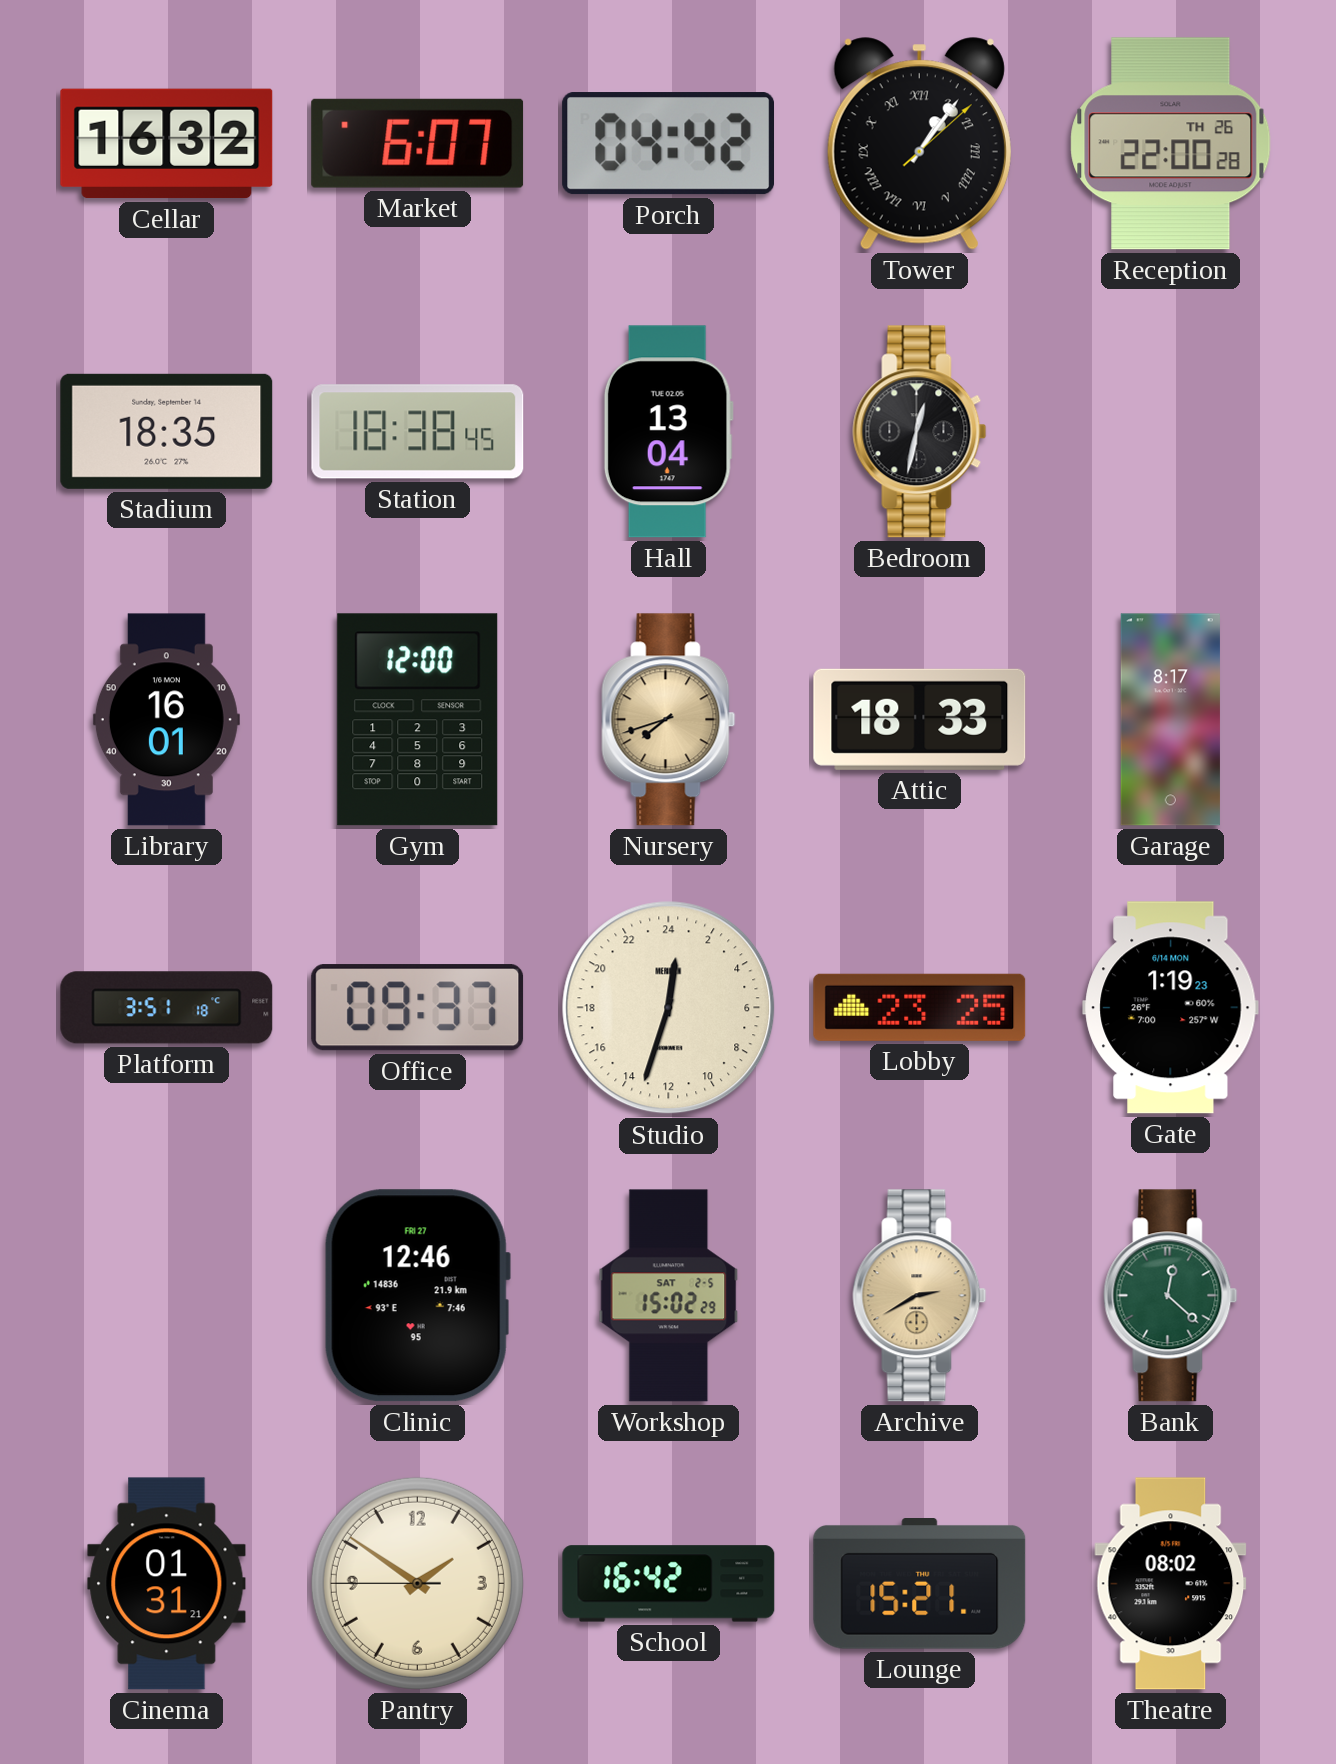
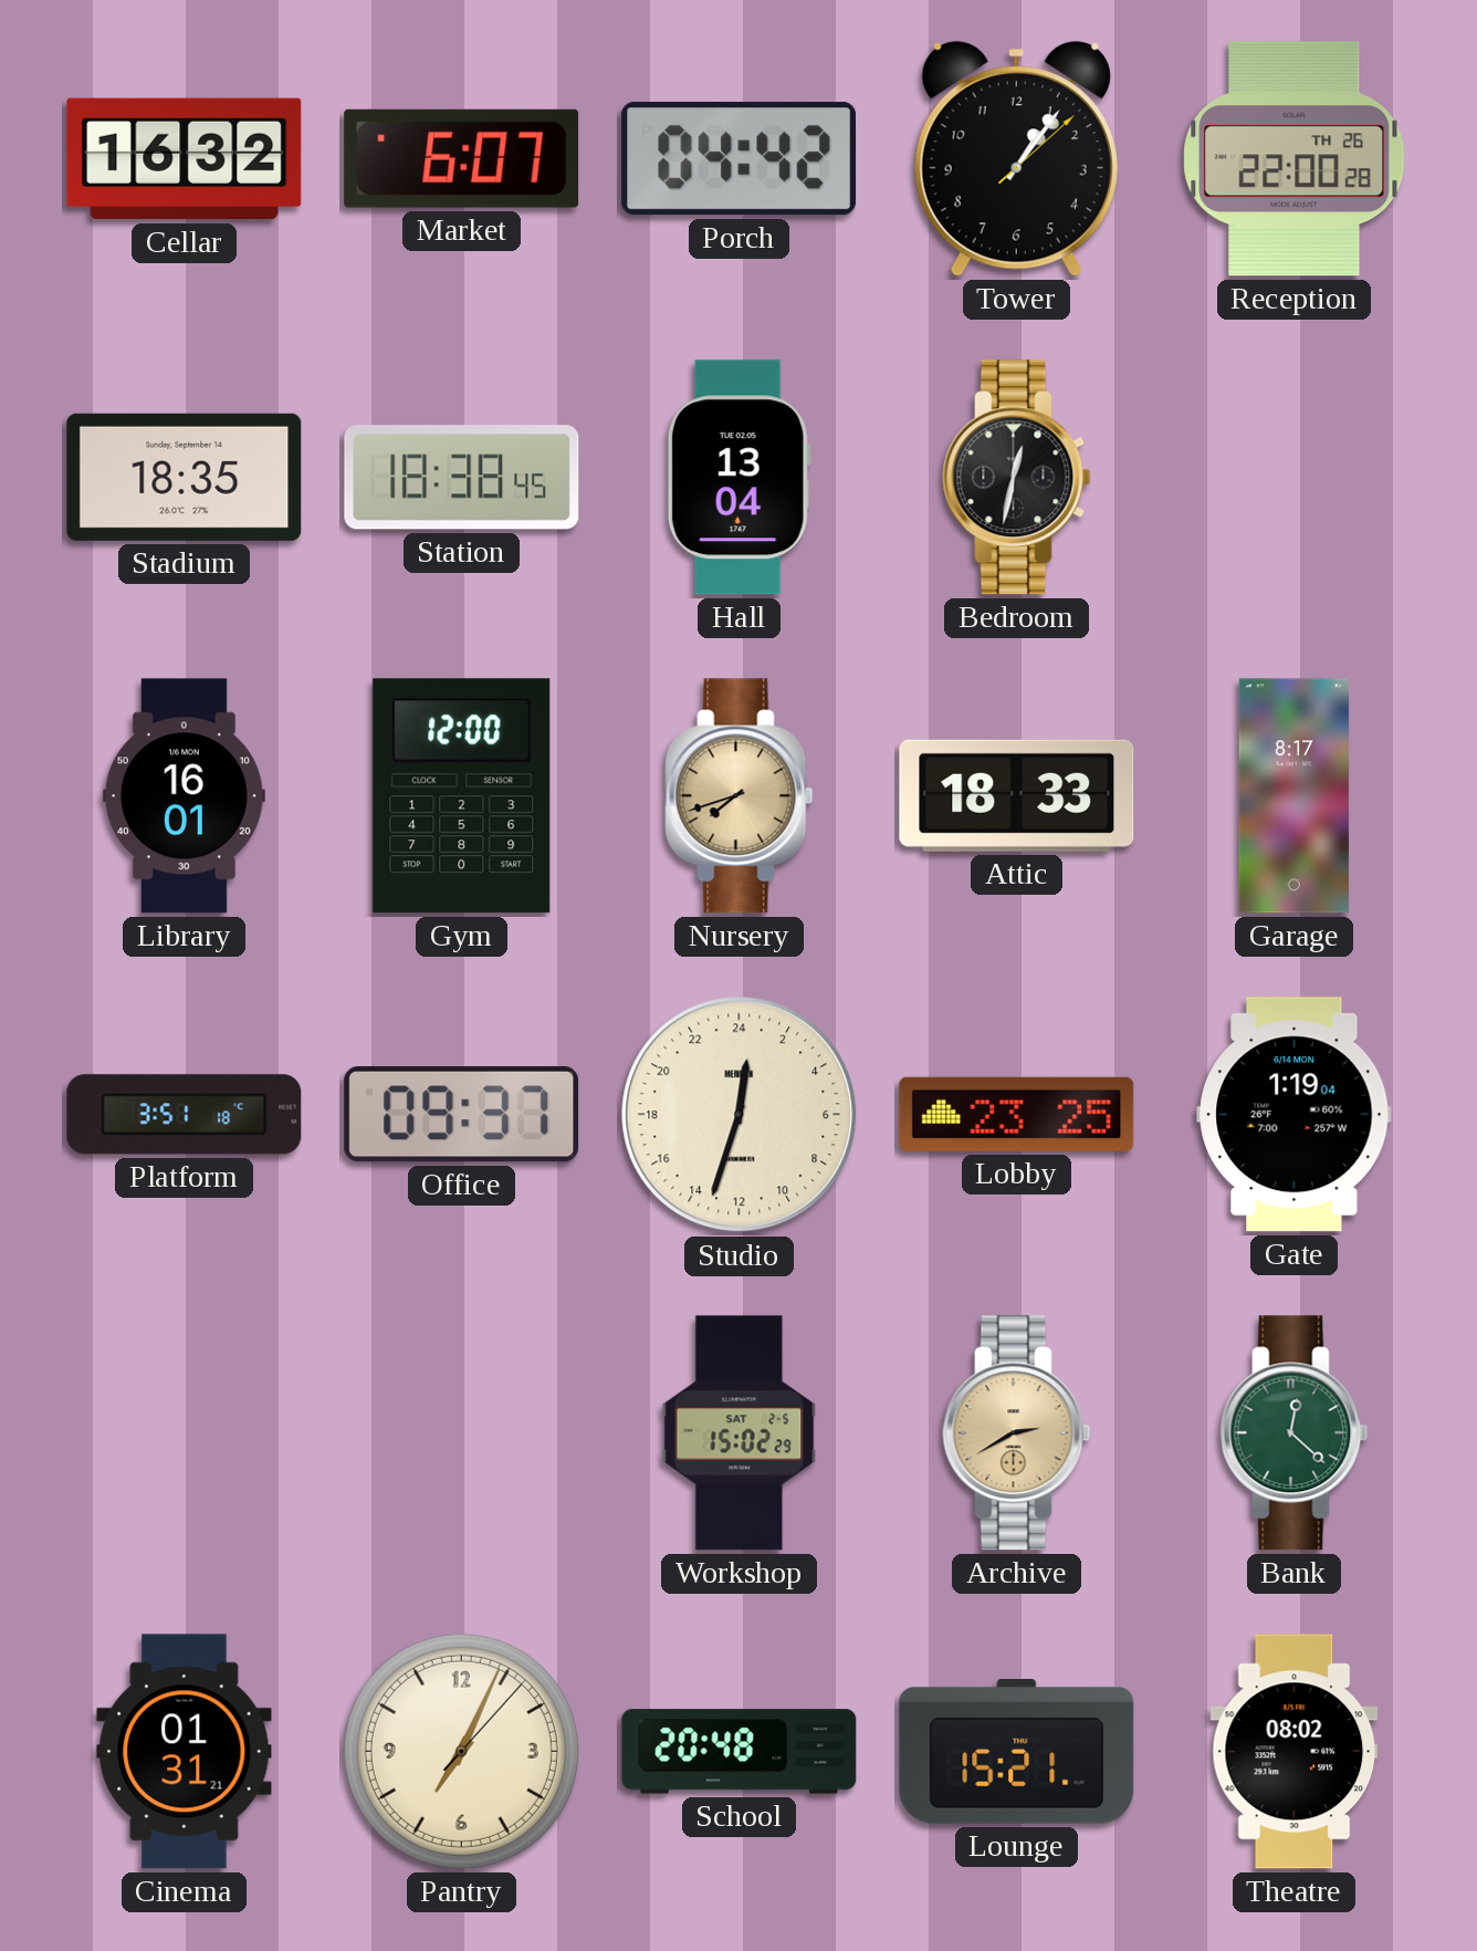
Tower numerals: Roman -> Arabic
Gate: 1:19:23 -> 1:19:04
Clinic: 12:46 -> none
Pantry: 1:50 -> 7:04
School: 16:42 -> 20:48
